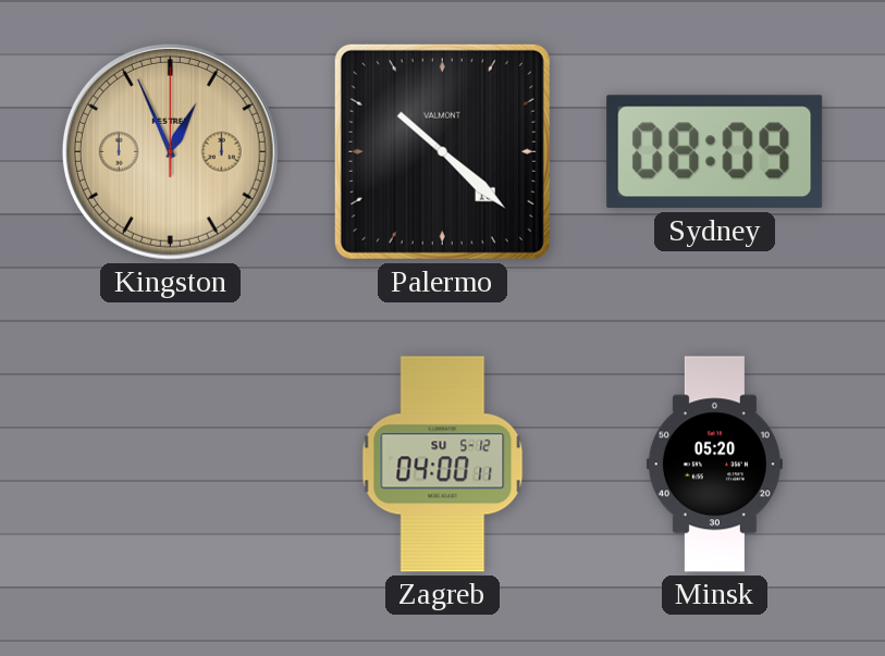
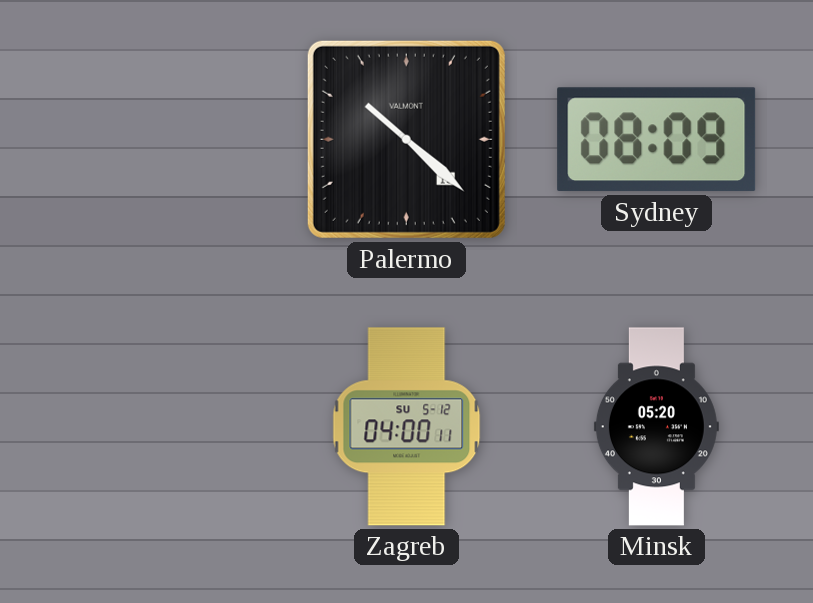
Kingston: 12:56 -> none
